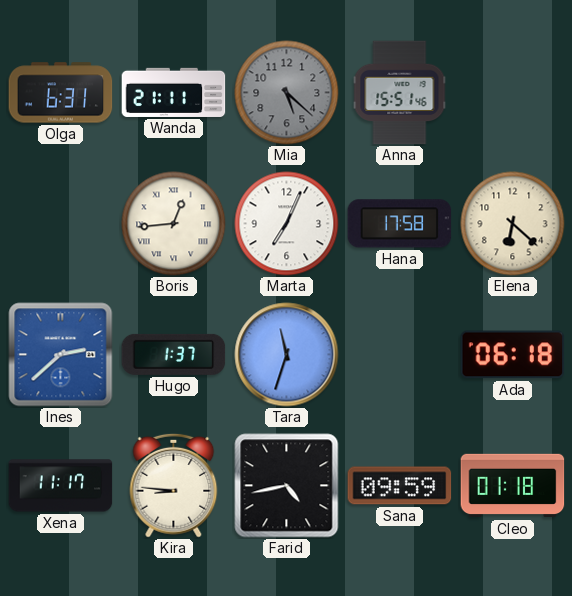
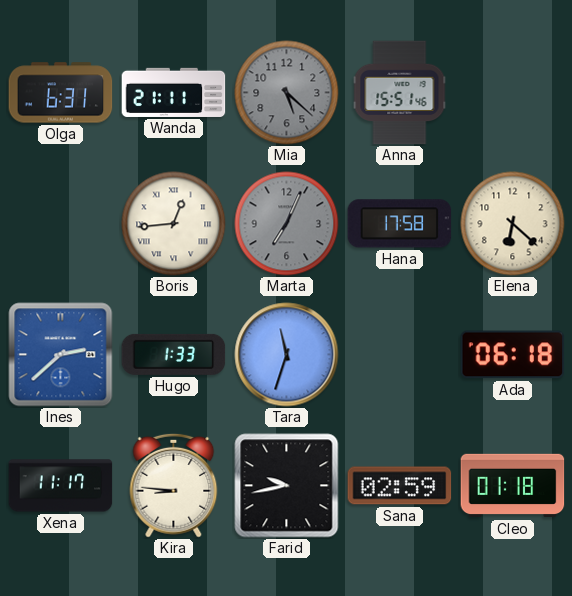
Marta dial: white -> grey
Hugo: 1:37 -> 1:33
Farid: 4:43 -> 9:43
Sana: 09:59 -> 02:59
